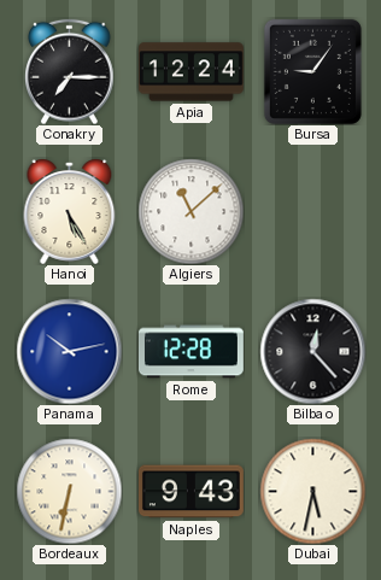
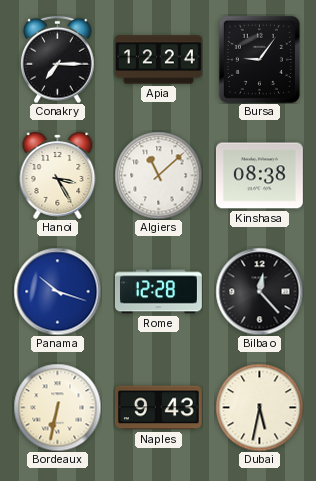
Hanoi: 5:25 -> 3:25
Kinshasa: none -> 08:38
Panama: 10:13 -> 10:18
